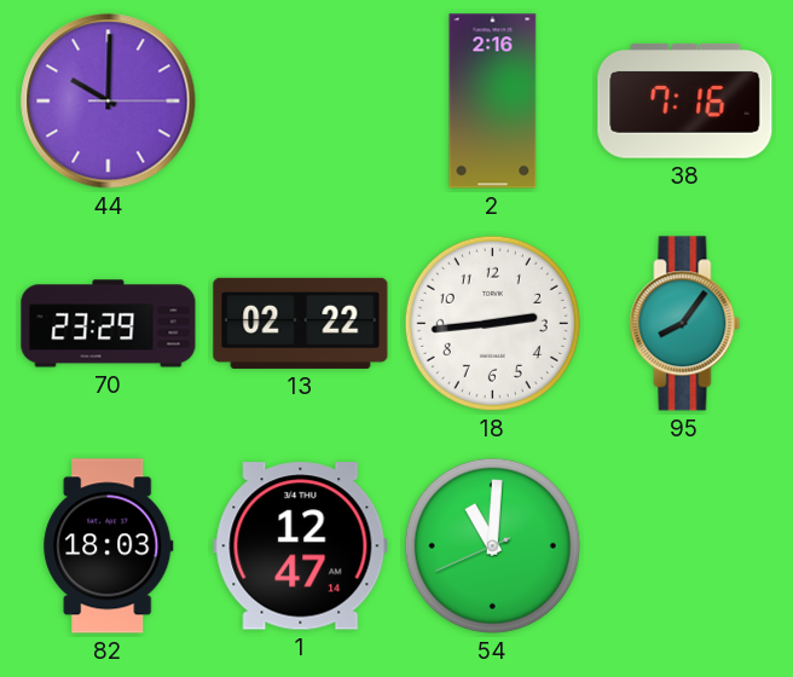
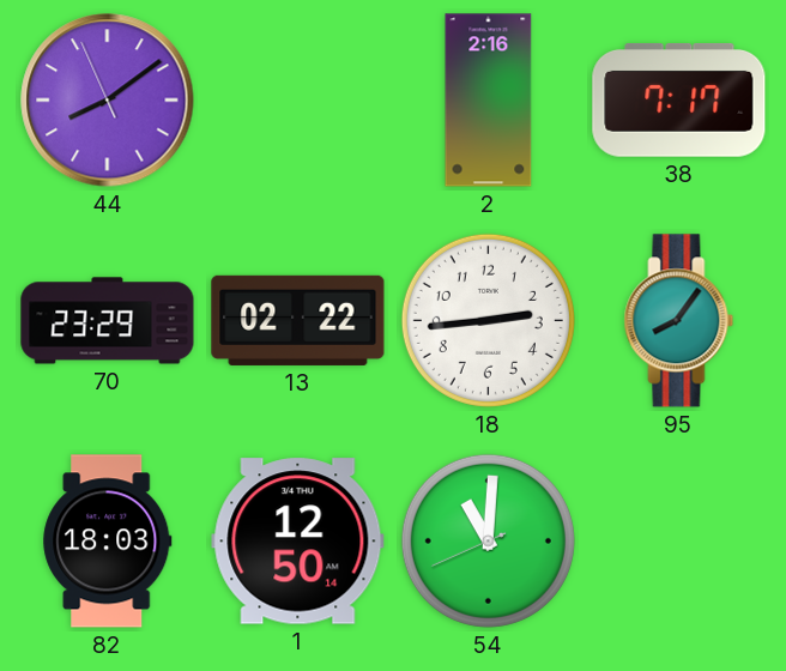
44: 10:00 -> 8:08
38: 7:16 -> 7:17
1: 12:47 -> 12:50
